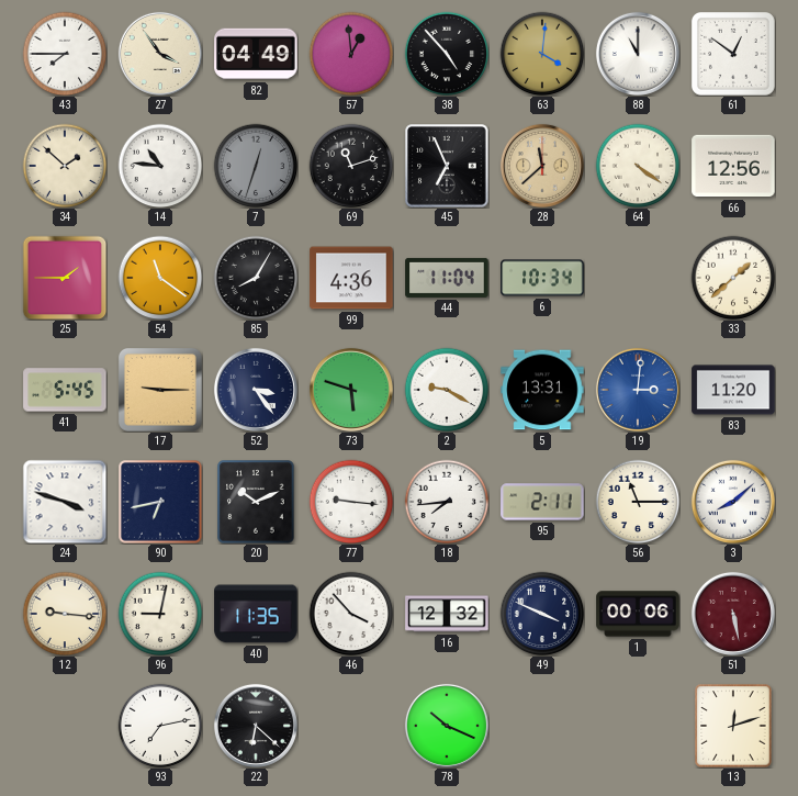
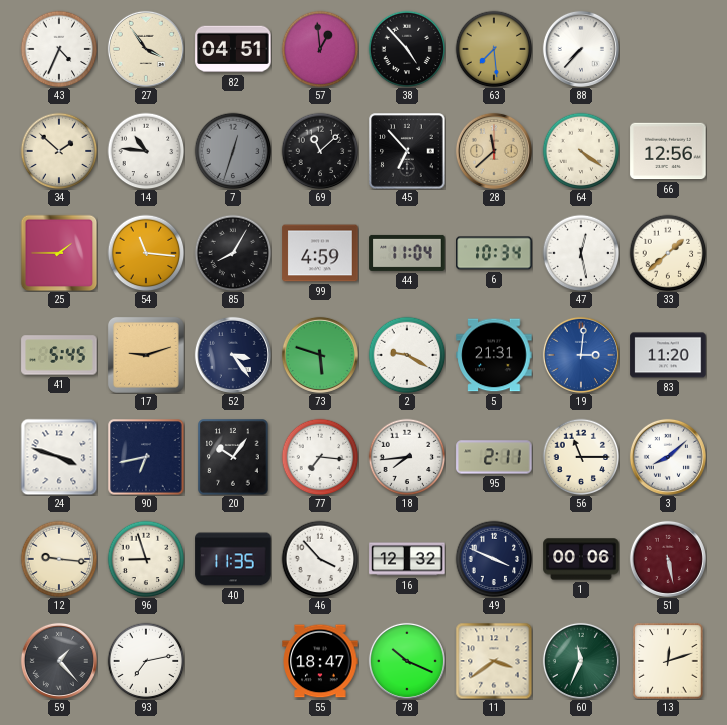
43: 7:45 -> 4:34
82: 04:49 -> 04:51
63: 4:01 -> 7:29
88: 11:00 -> 7:37
61: 12:51 -> none
69: 11:12 -> 11:08
45: 6:56 -> 6:53
54: 11:21 -> 11:16
99: 4:36 -> 4:59
47: none -> 12:28
17: 9:15 -> 9:12
5: 13:31 -> 21:31
20: 10:11 -> 10:06
77: 9:16 -> 7:16
96: 9:02 -> 8:57
59: none -> 1:23
22: 6:22 -> none
55: none -> 18:47
11: none -> 3:39
60: none -> 11:34
